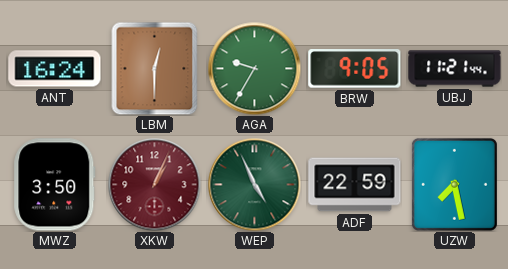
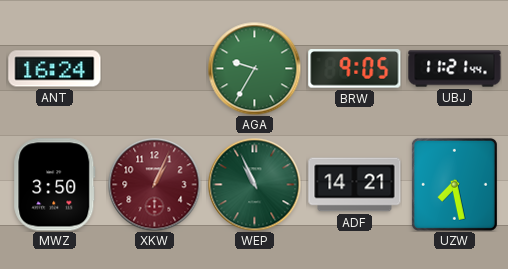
LBM: 12:30 -> none
WEP: 4:56 -> 10:56
ADF: 22:59 -> 14:21
